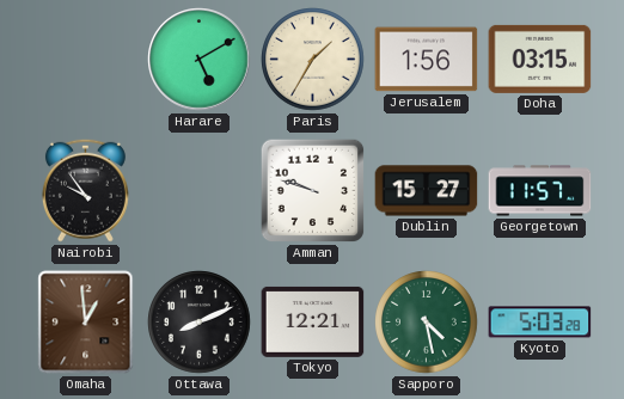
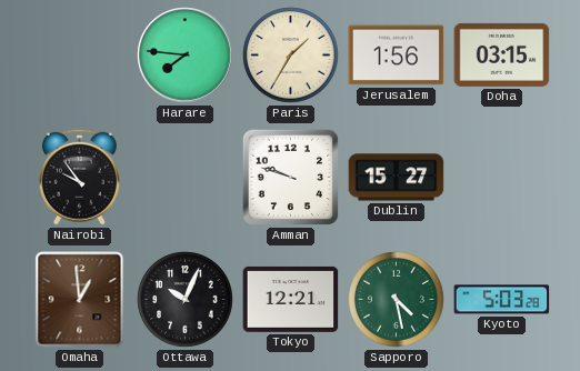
Harare: 5:10 -> 7:46
Georgetown: 11:57 -> none
Ottawa: 8:11 -> 10:04
